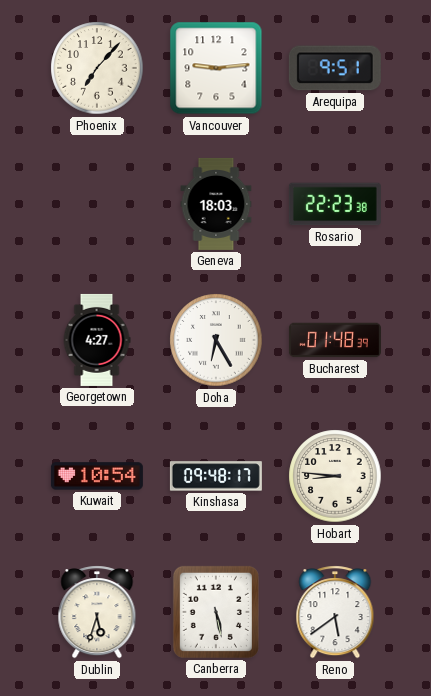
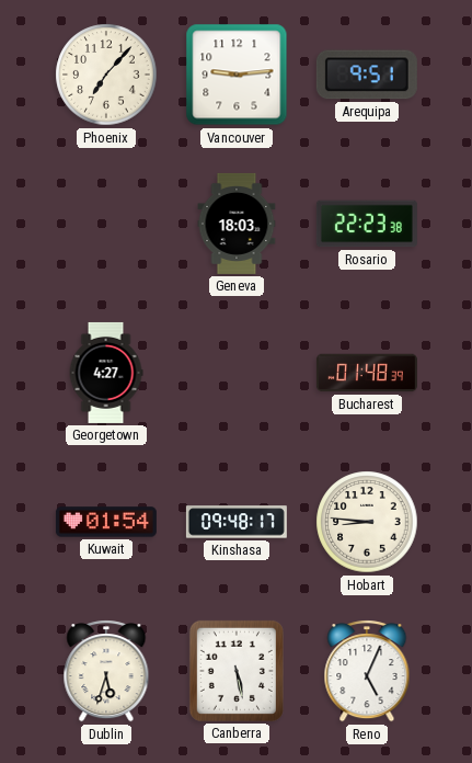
Doha: 6:25 -> none
Kuwait: 10:54 -> 01:54
Reno: 5:39 -> 5:04
